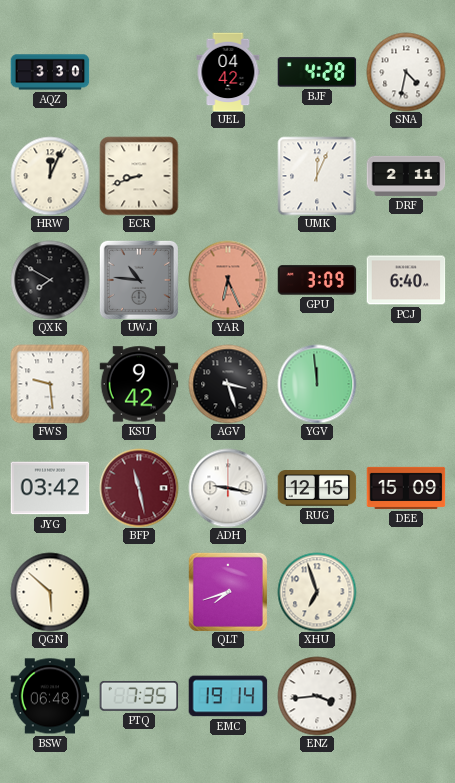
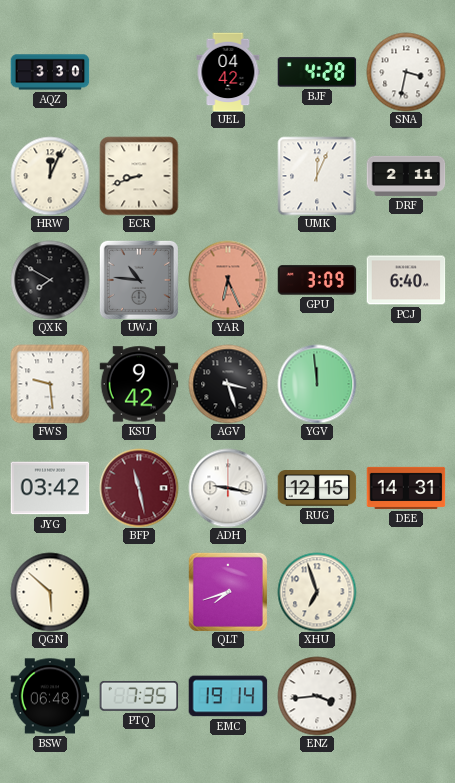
SNA: 4:32 -> 3:32
DEE: 15:09 -> 14:31
